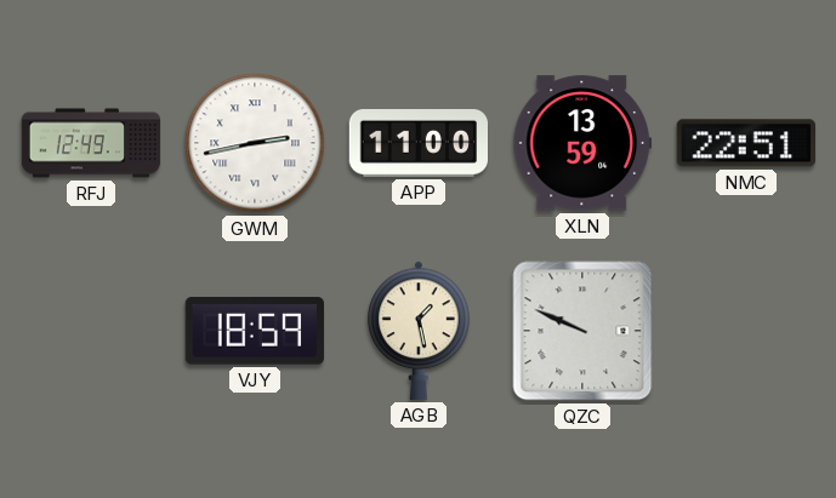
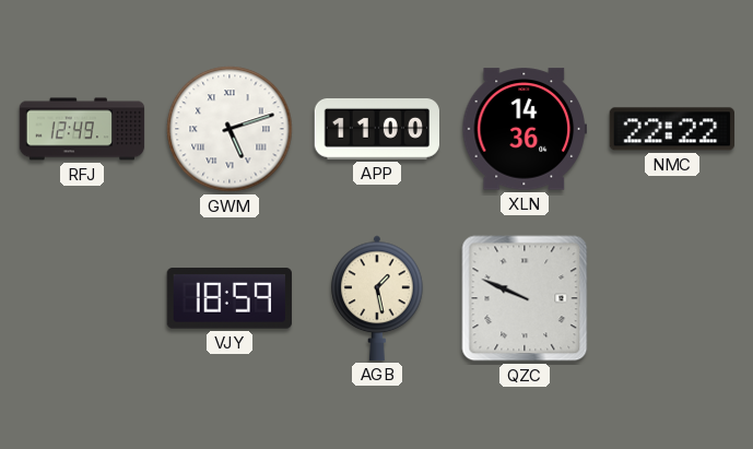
GWM: 2:43 -> 5:12
XLN: 13:59 -> 14:36
NMC: 22:51 -> 22:22
